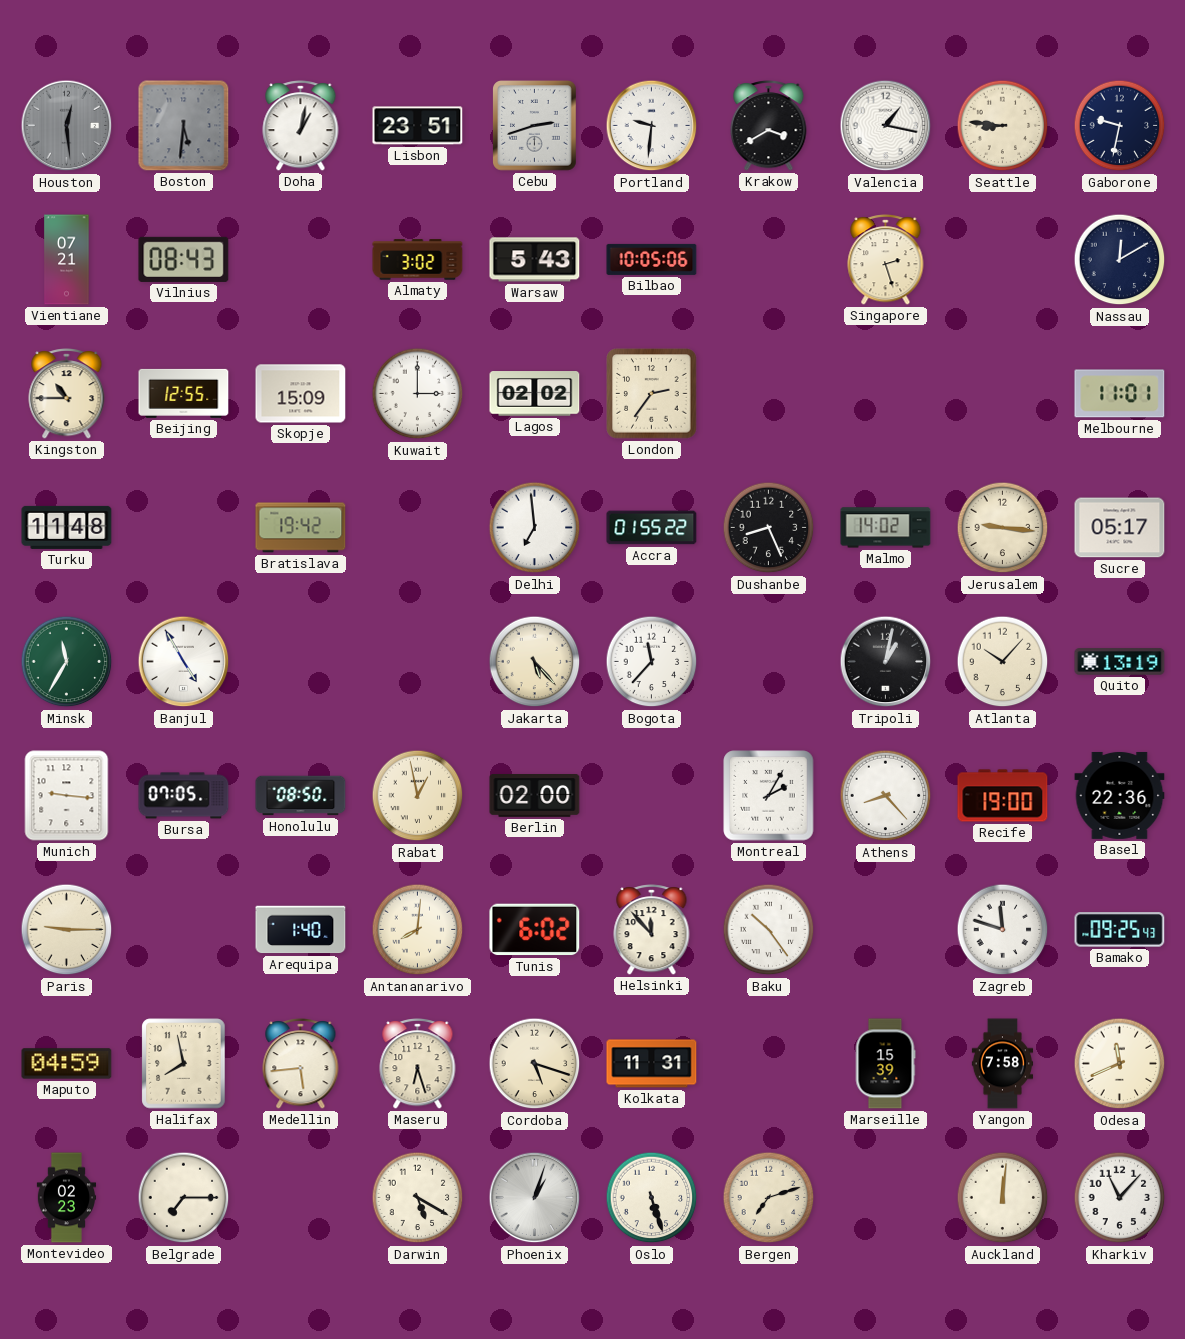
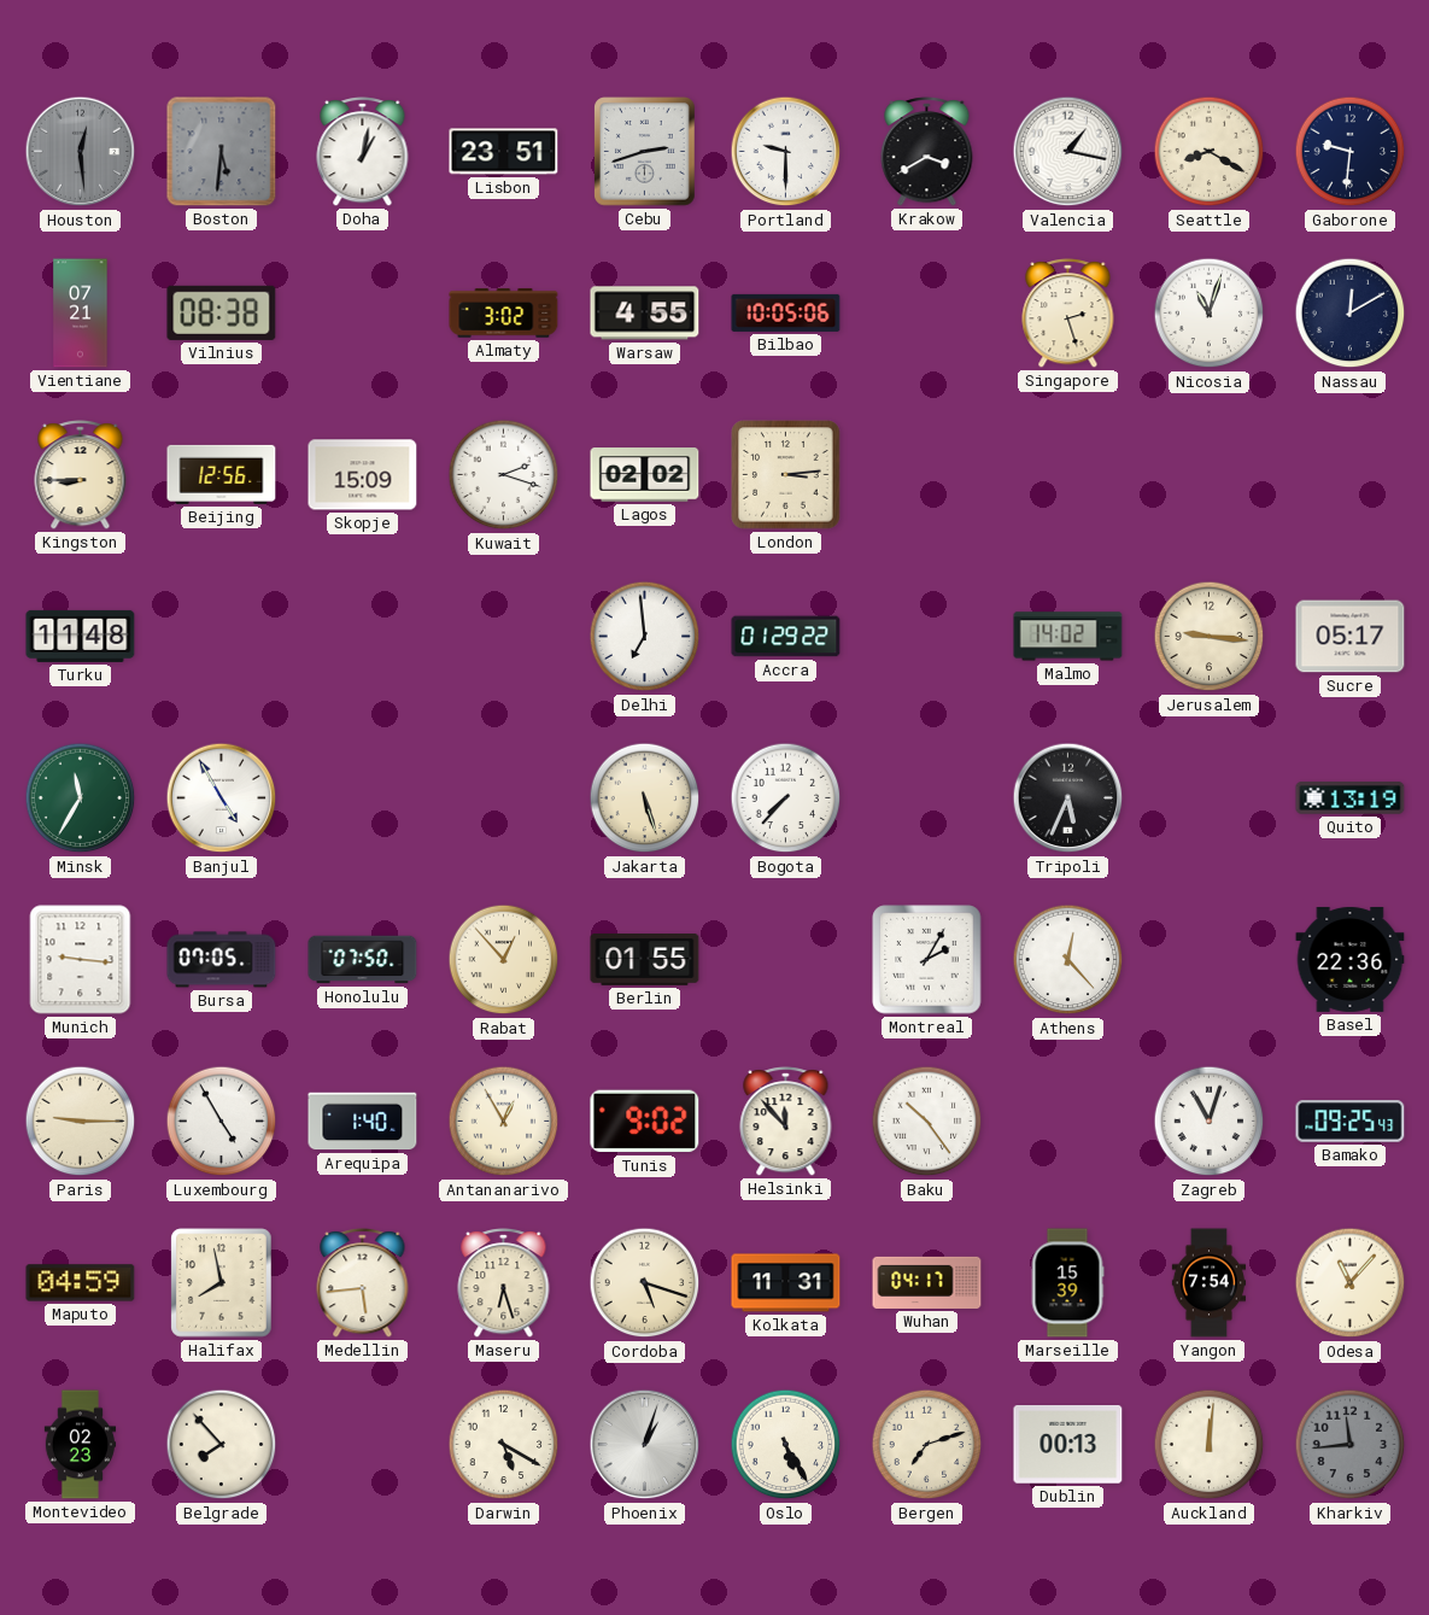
Portland: 9:31 -> 9:30
Seattle: 8:46 -> 8:20
Gaborone: 9:32 -> 9:31
Vilnius: 08:43 -> 08:38
Warsaw: 5:43 -> 4:55
Nicosia: none -> 11:03
Kingston: 10:45 -> 8:45
Beijing: 12:55 -> 12:56
Kuwait: 3:00 -> 2:18
London: 2:36 -> 3:14
Melbourne: 11:01 -> none
Bratislava: 19:42 -> none
Accra: 01:55 -> 01:29
Dushanbe: 8:26 -> none
Jakarta: 5:23 -> 5:27
Bogota: 11:37 -> 7:37
Tripoli: 1:02 -> 5:34
Atlanta: 10:07 -> none
Honolulu: 08:50 -> 07:50
Rabat: 12:58 -> 12:53
Berlin: 02:00 -> 01:55
Athens: 8:23 -> 12:23
Recife: 19:00 -> none
Luxembourg: none -> 4:55
Antananarivo: 8:01 -> 12:55
Tunis: 6:02 -> 9:02
Zagreb: 11:48 -> 11:03
Wuhan: none -> 04:17
Yangon: 7:58 -> 7:54
Odesa: 11:41 -> 11:07
Belgrade: 7:15 -> 7:53
Oslo: 5:27 -> 5:25
Dublin: none -> 00:13
Kharkiv: 11:07 -> 11:44
Kharkiv dial: white -> grey
